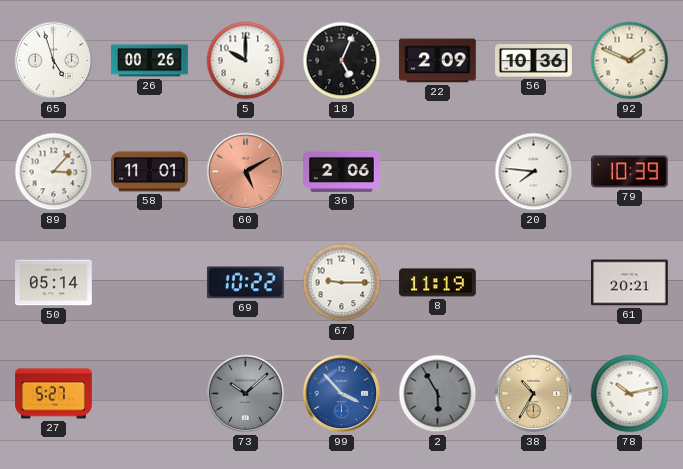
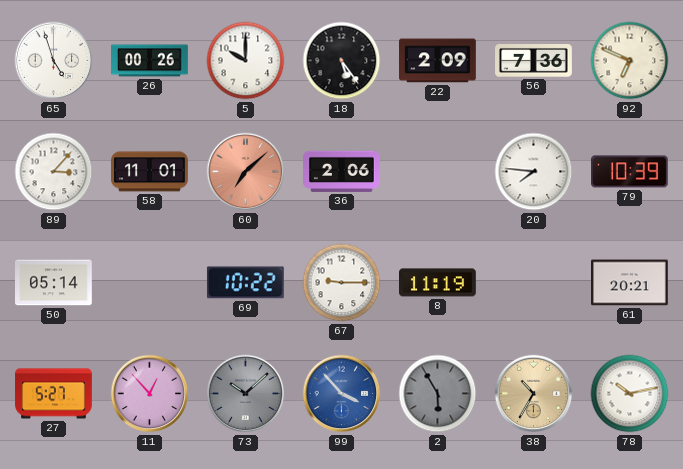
18: 5:04 -> 5:24
56: 10:36 -> 7:36
92: 1:49 -> 6:49
60: 5:10 -> 7:08
11: none -> 12:53
